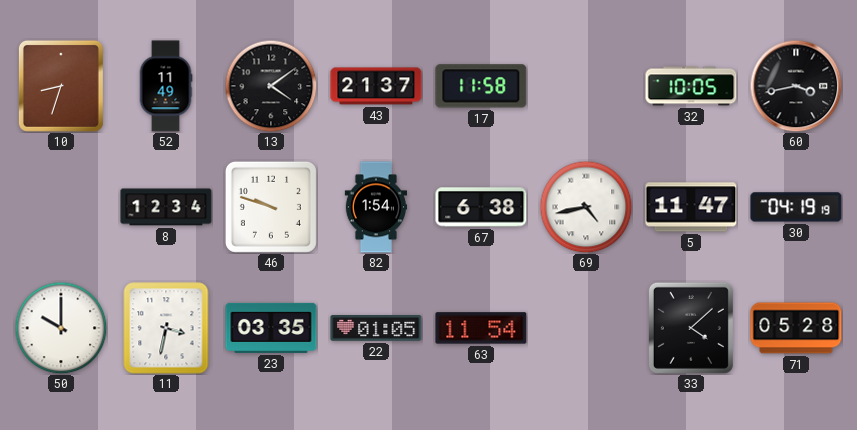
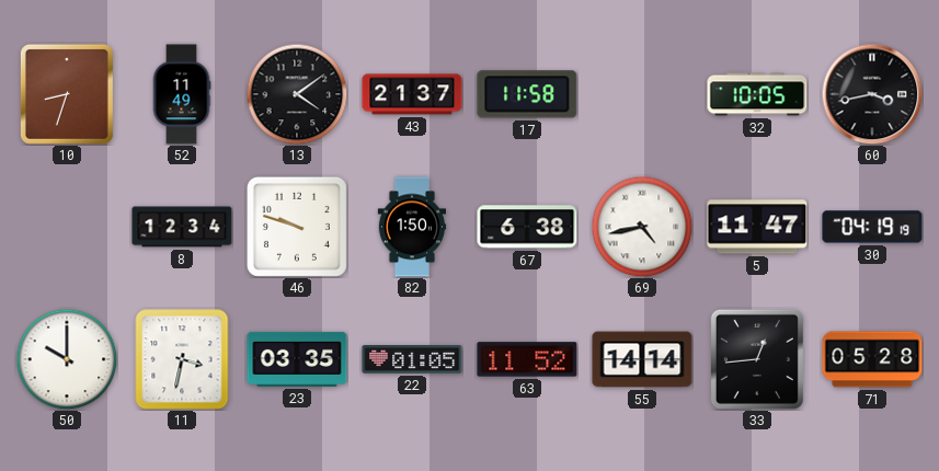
82: 1:54 -> 1:50
63: 11:54 -> 11:52
55: none -> 14:14
33: 4:08 -> 12:44
